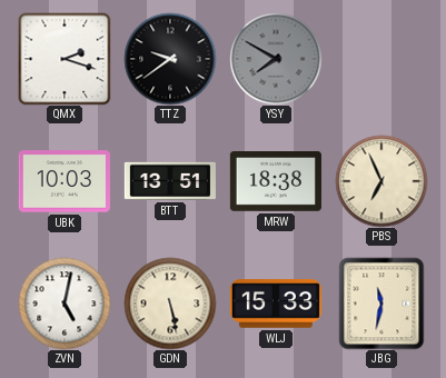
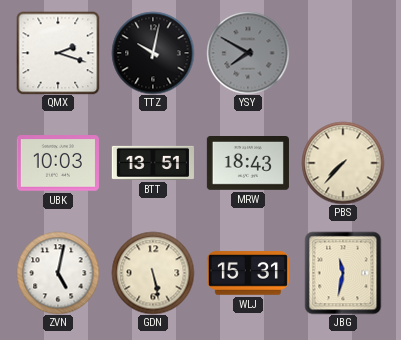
TTZ: 9:39 -> 10:02
MRW: 18:38 -> 18:43
PBS: 6:56 -> 7:37
WLJ: 15:33 -> 15:31
